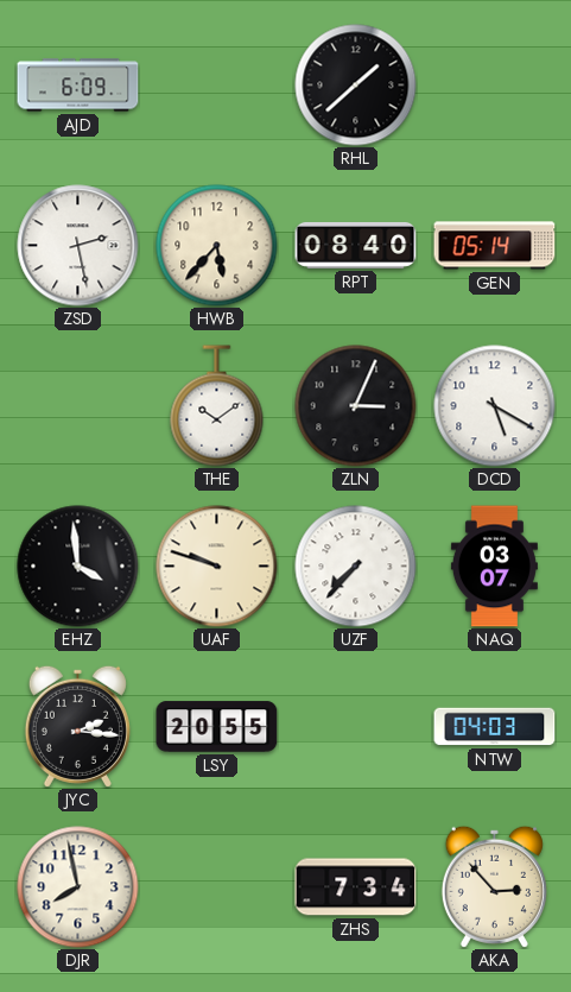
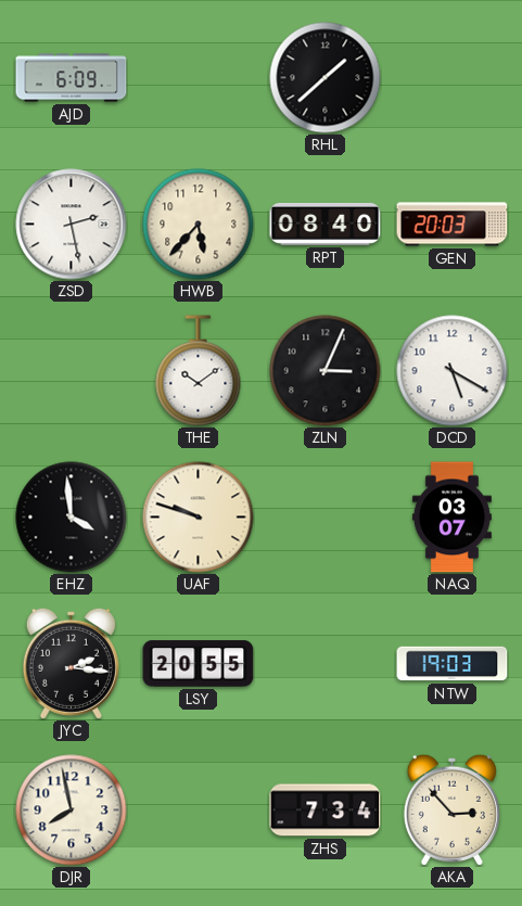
GEN: 05:14 -> 20:03
UZF: 7:37 -> none
NTW: 04:03 -> 19:03
